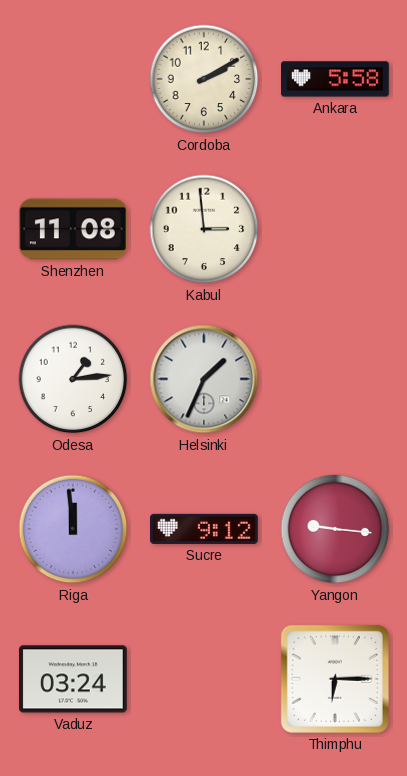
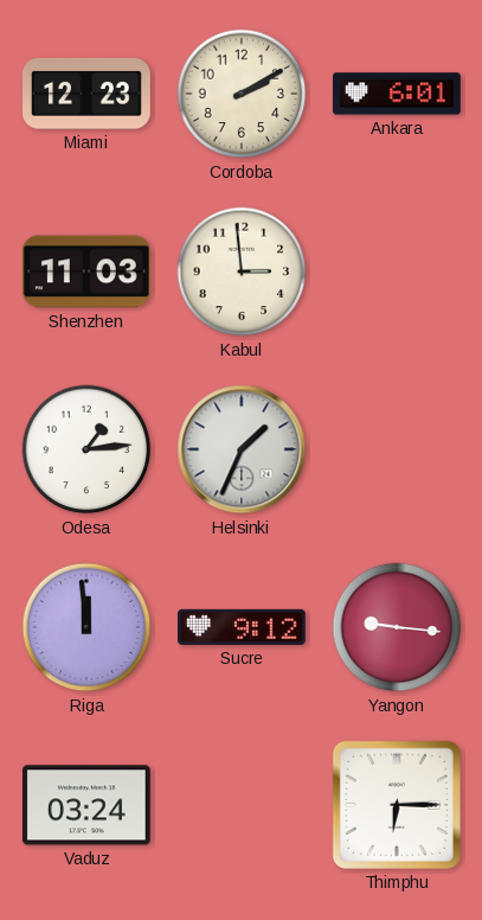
Miami: none -> 12:23
Ankara: 5:58 -> 6:01
Shenzhen: 11:08 -> 11:03
